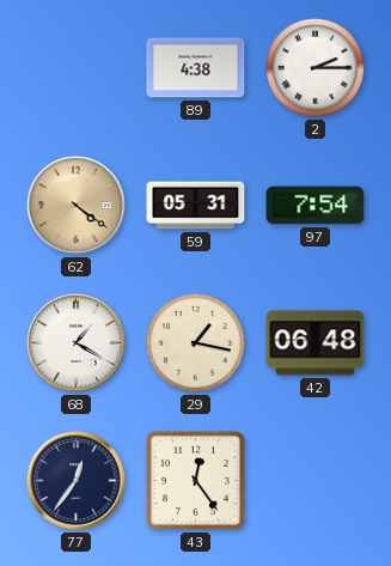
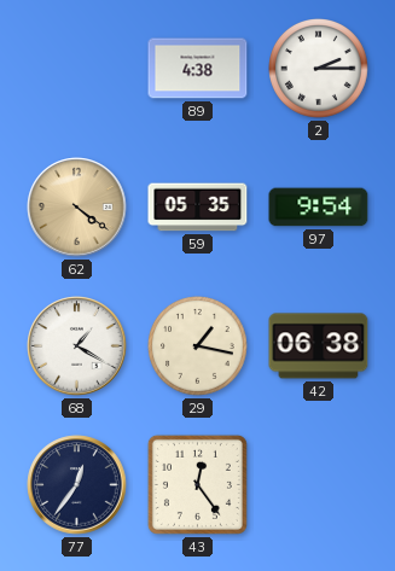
59: 05:31 -> 05:35
97: 7:54 -> 9:54
42: 06:48 -> 06:38
